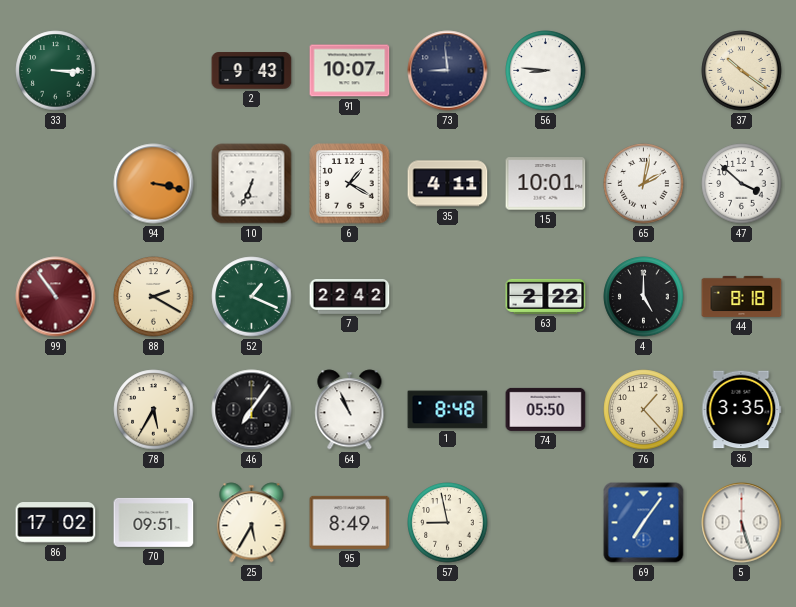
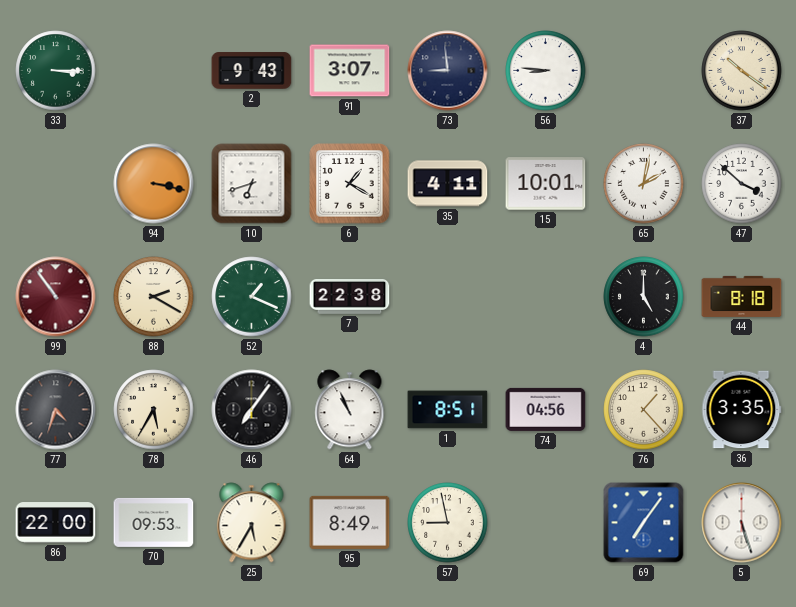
91: 10:07 -> 3:07
10: 6:34 -> 6:42
7: 22:42 -> 22:38
63: 2:22 -> none
77: none -> 4:33
1: 8:48 -> 8:51
74: 05:50 -> 04:56
86: 17:02 -> 22:00
70: 09:51 -> 09:53
